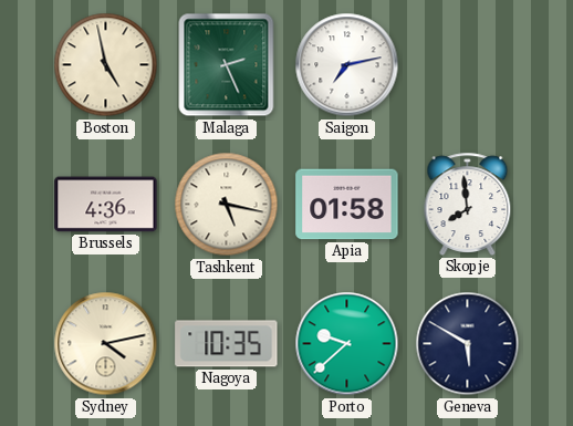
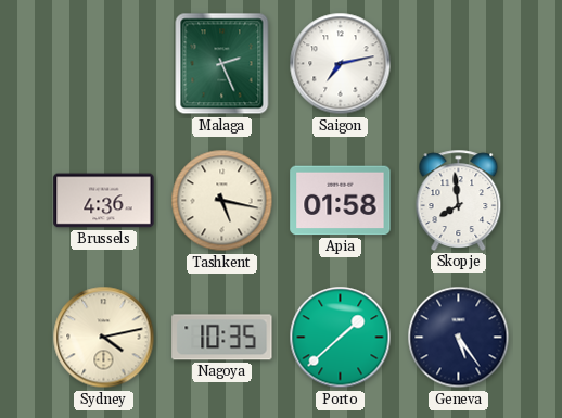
Boston: 4:58 -> none
Porto: 9:38 -> 1:38
Geneva: 5:50 -> 5:24
